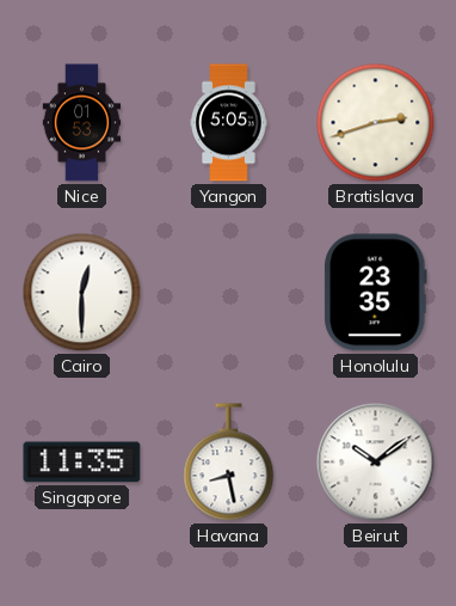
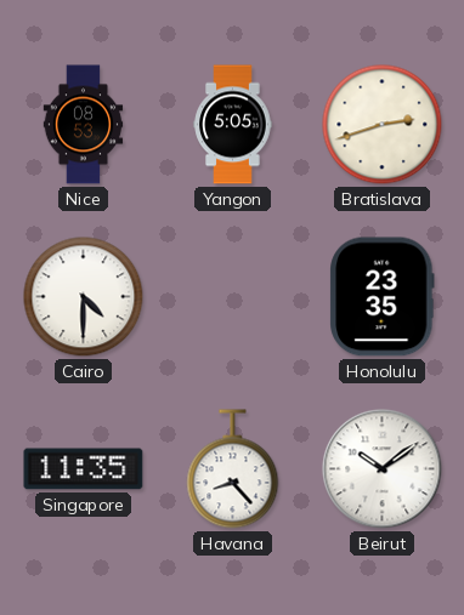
Nice: 01:53 -> 08:53
Cairo: 12:30 -> 4:30
Havana: 8:28 -> 8:23
